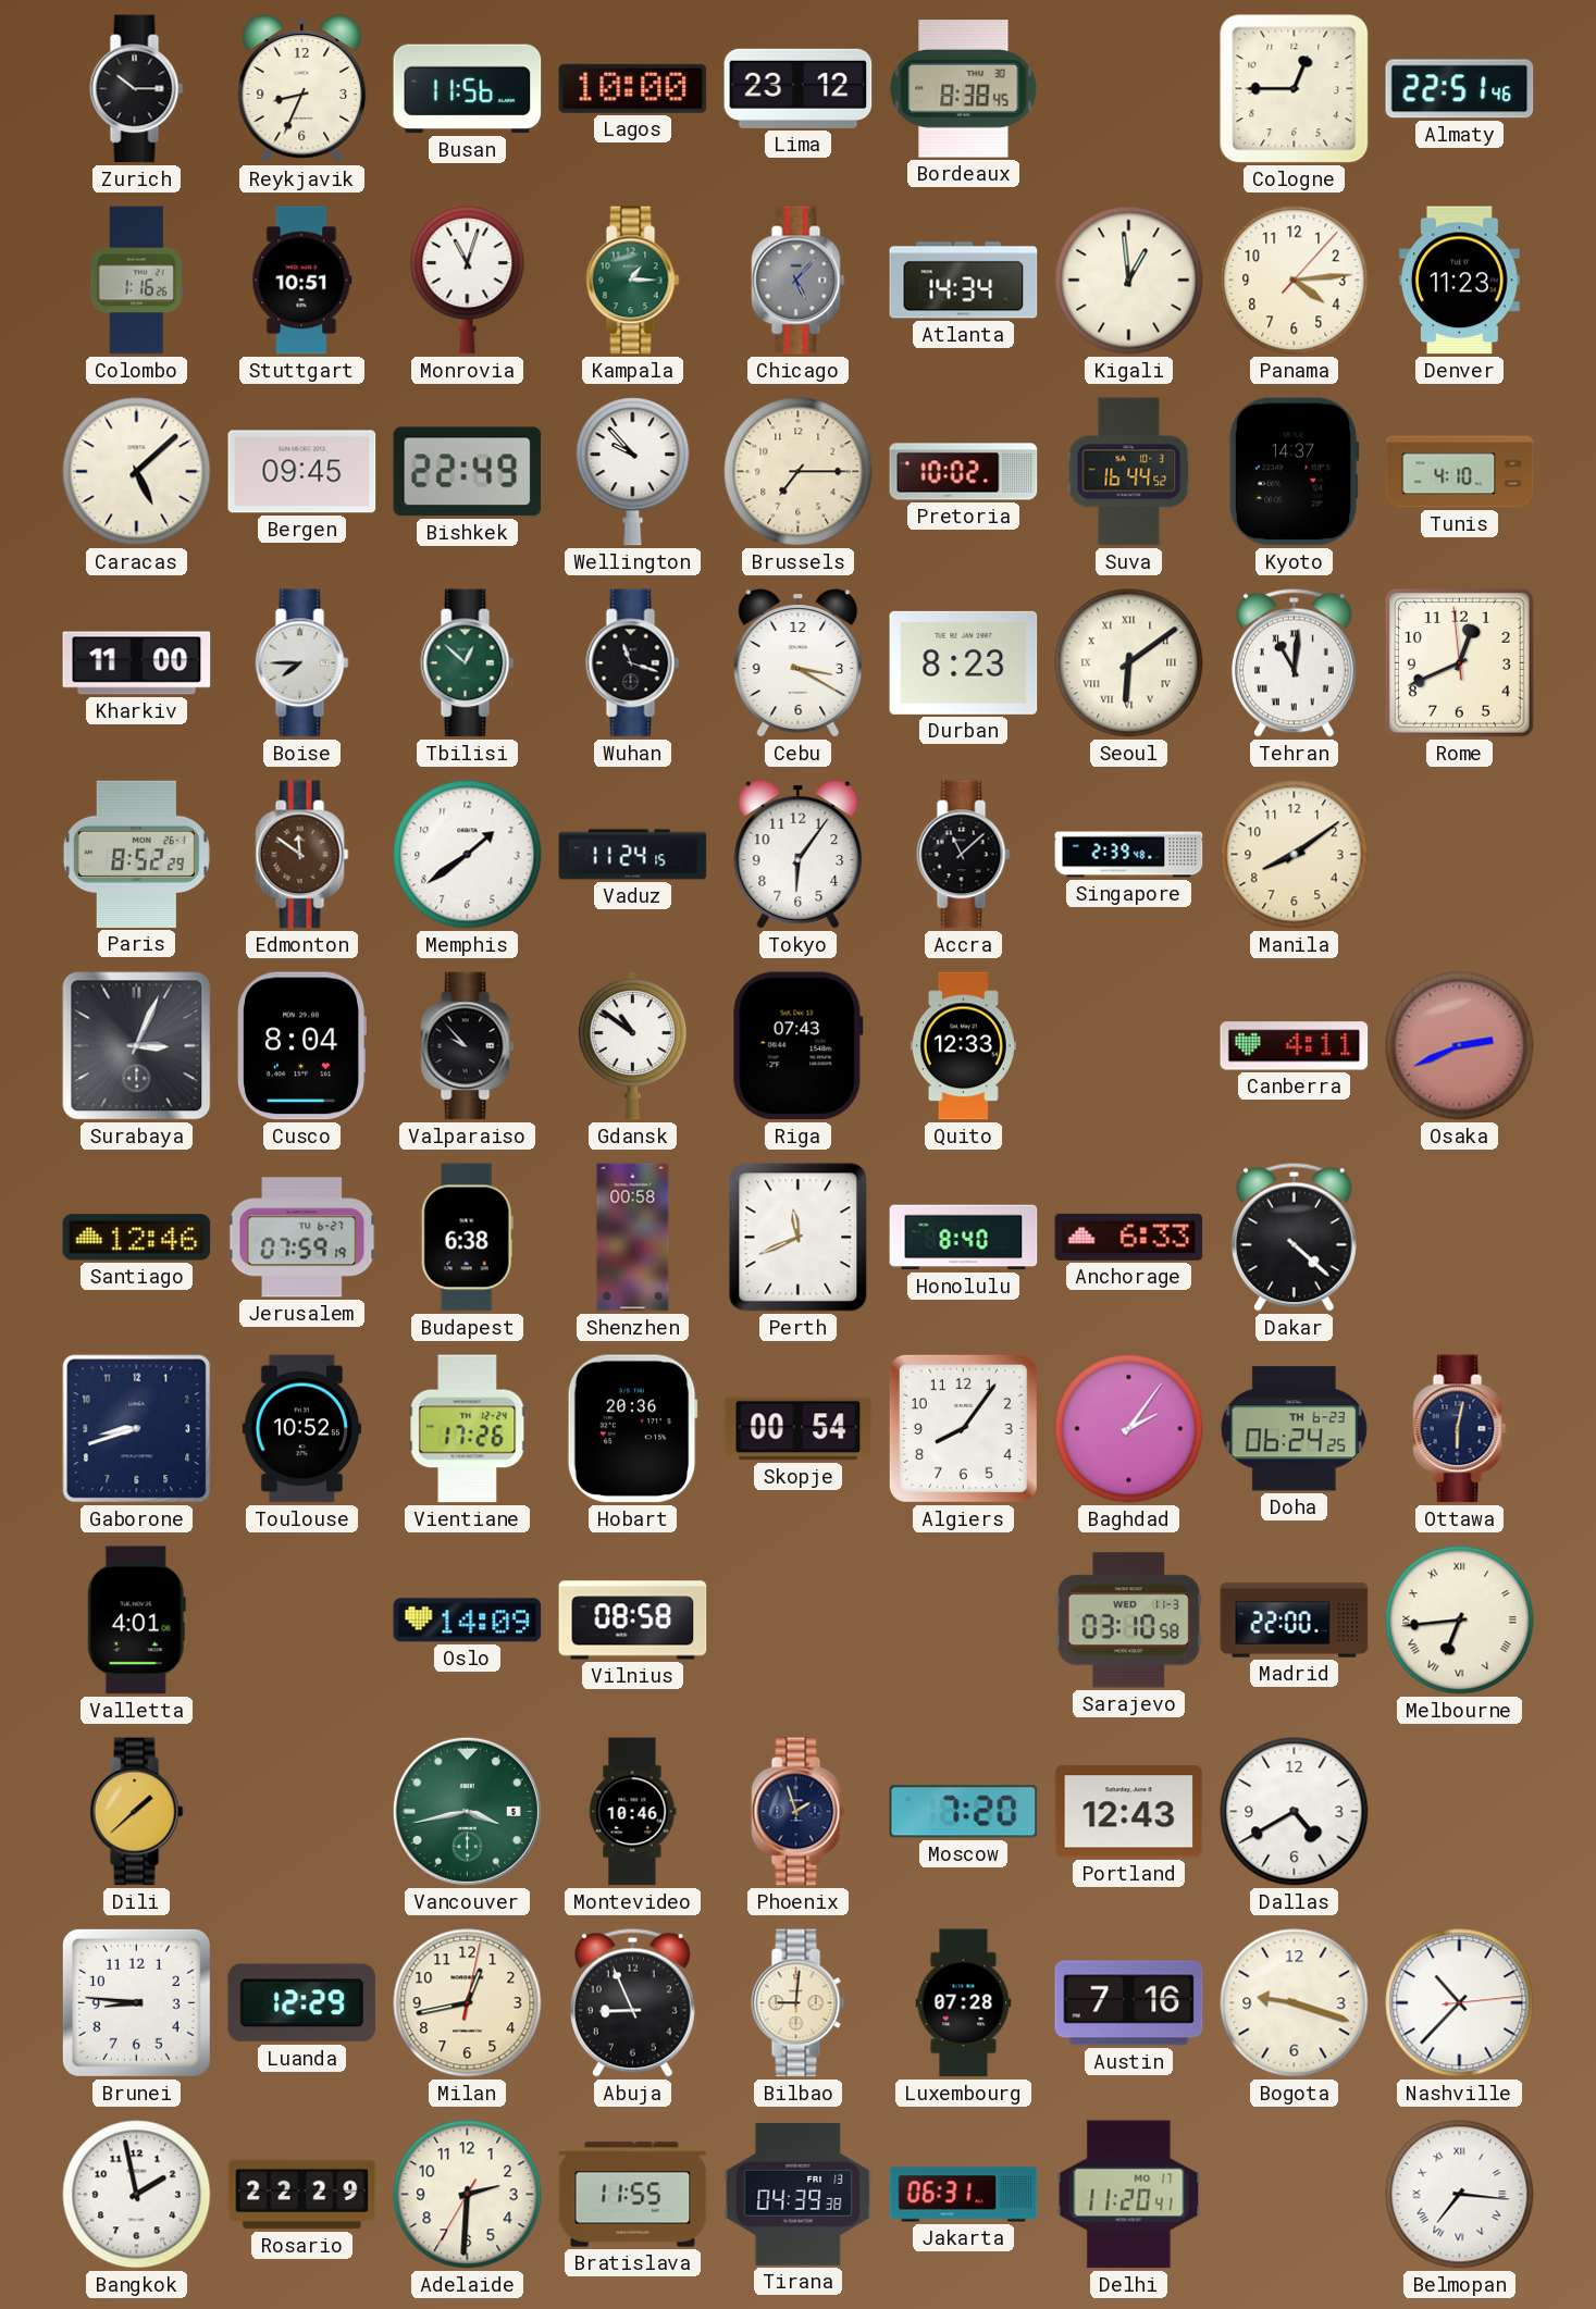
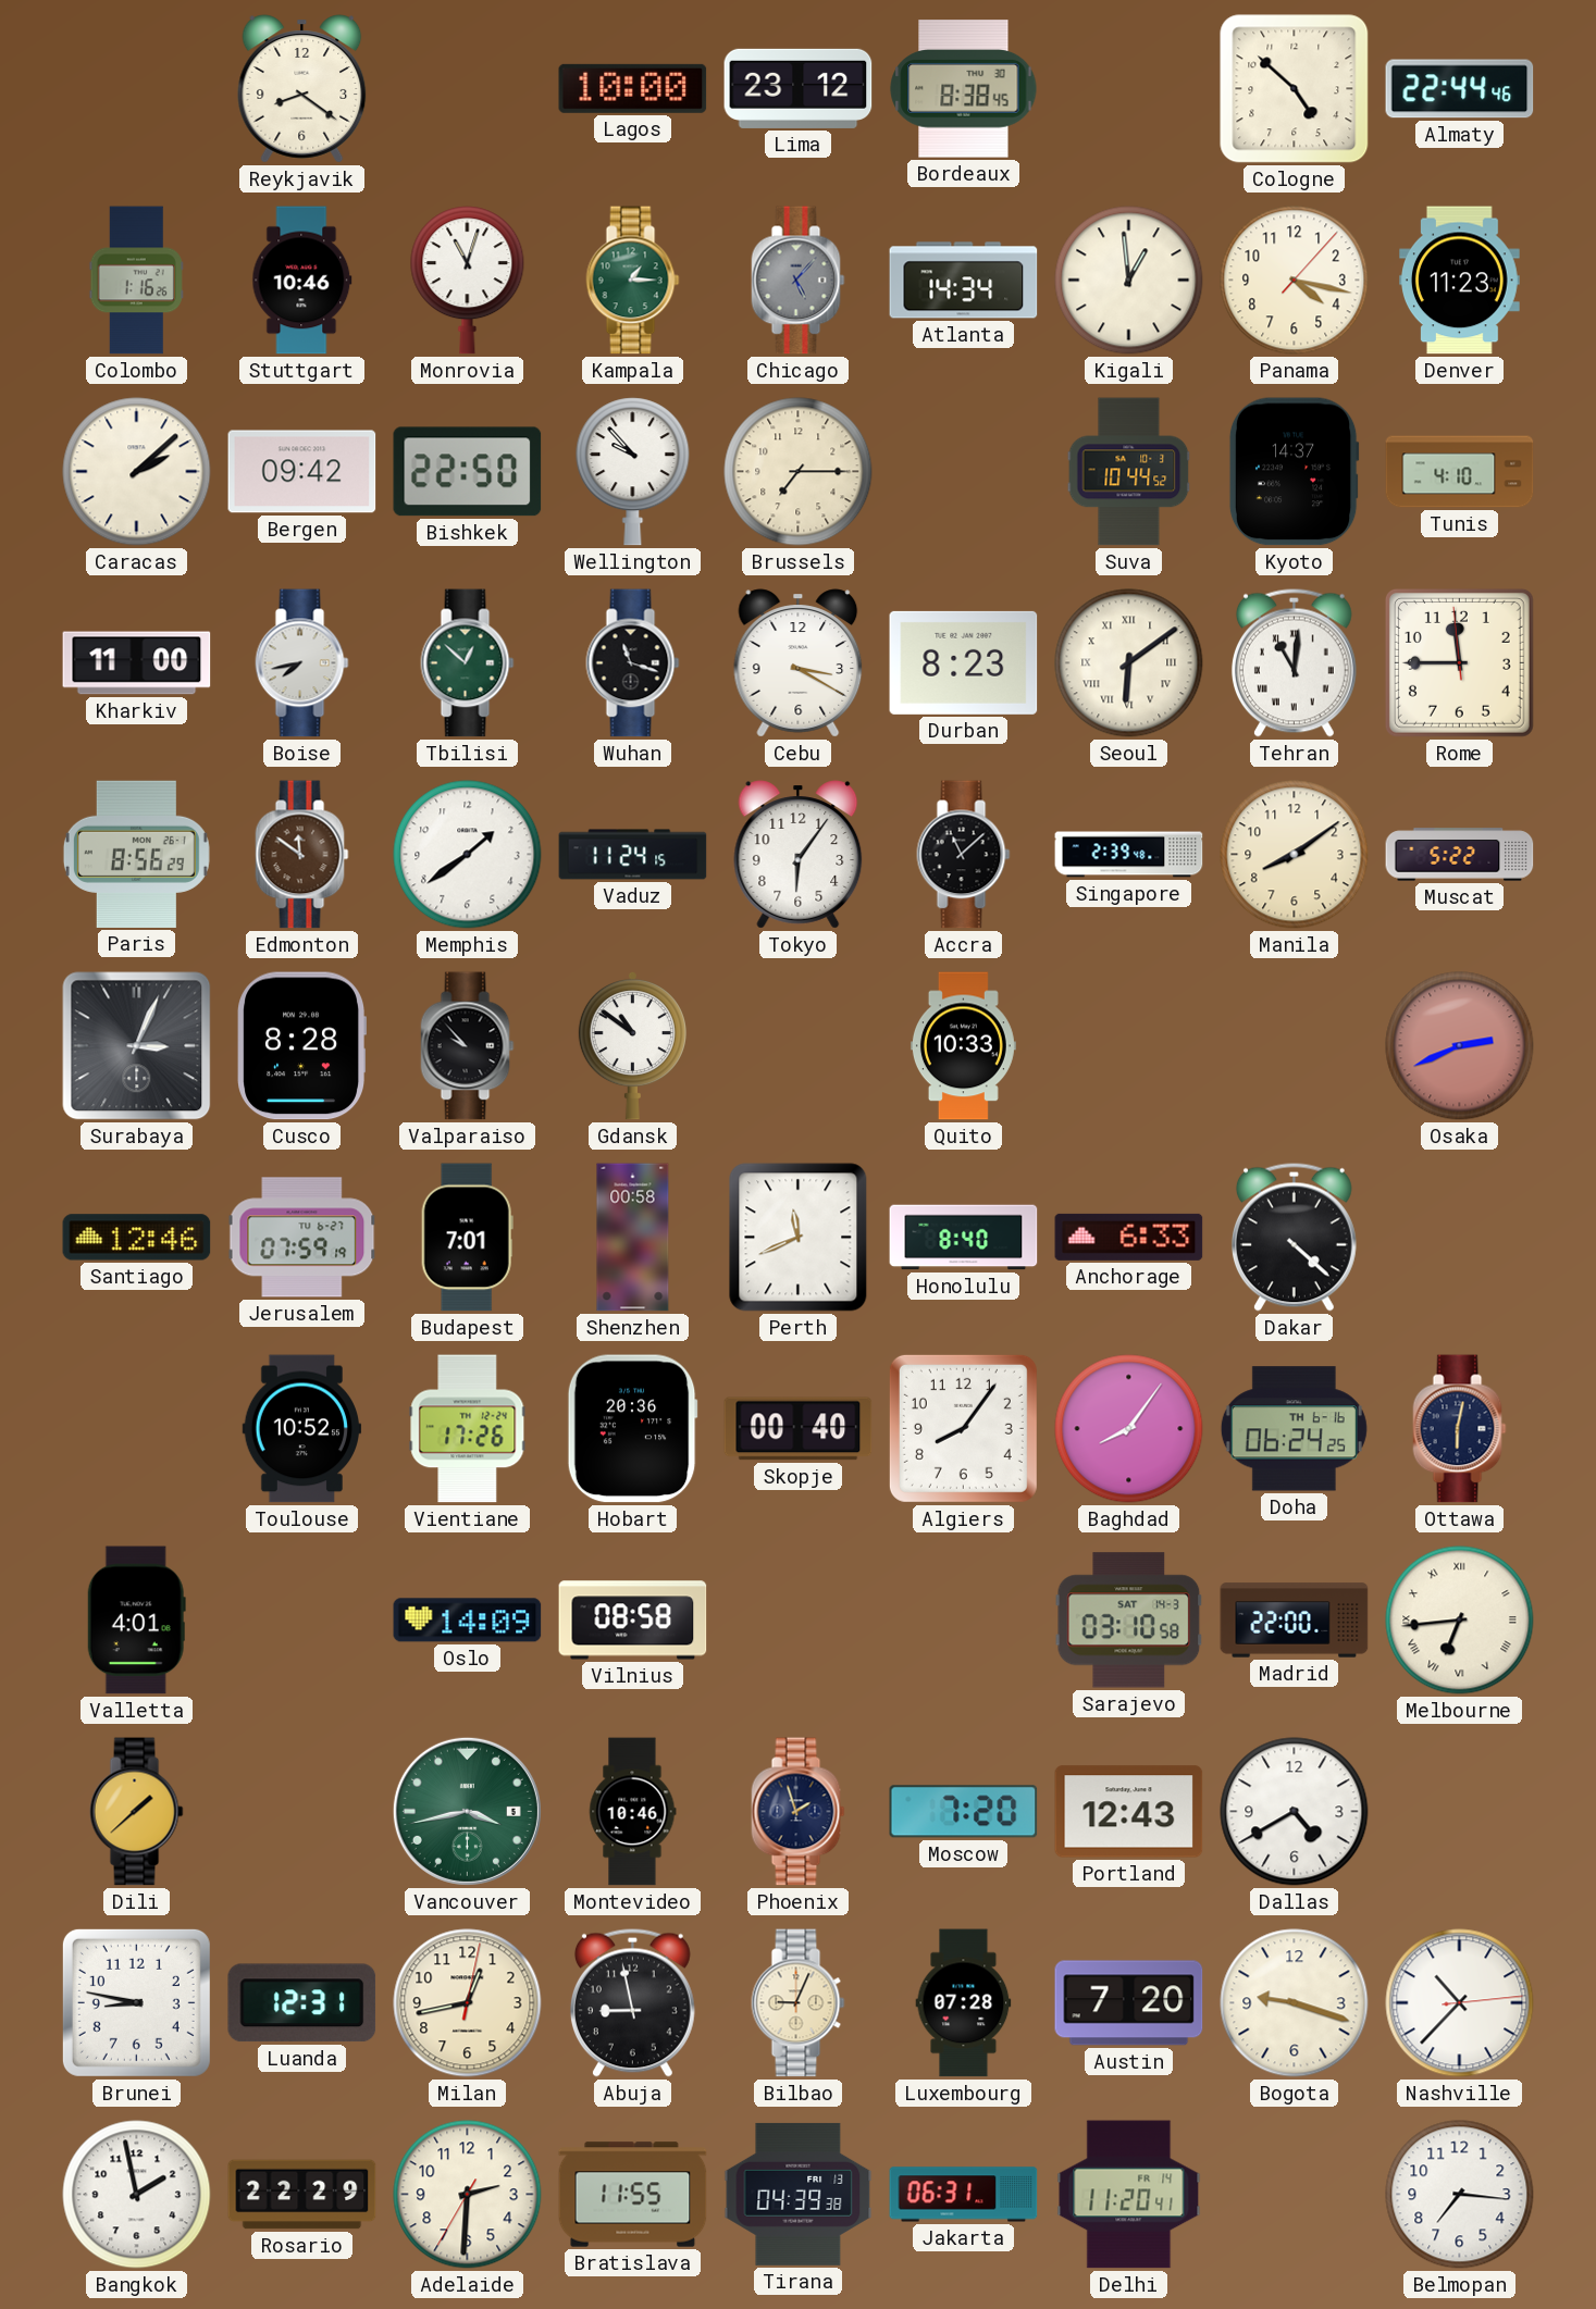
Zurich: 10:15 -> none
Reykjavik: 8:34 -> 8:21
Busan: 11:56 -> none
Cologne: 12:45 -> 4:52
Almaty: 22:51 -> 22:44
Stuttgart: 10:51 -> 10:46
Panama: 4:14 -> 4:17
Caracas: 5:08 -> 2:08
Bergen: 09:45 -> 09:42
Bishkek: 22:49 -> 22:50
Pretoria: 10:02 -> none
Suva: 16:44 -> 10:44
Boise: 7:45 -> 7:43
Rome: 12:40 -> 11:44
Paris: 8:52 -> 8:56
Muscat: none -> 5:22
Cusco: 8:04 -> 8:28
Riga: 07:43 -> none
Quito: 12:33 -> 10:33
Canberra: 4:11 -> none
Budapest: 6:38 -> 7:01
Gaborone: 8:42 -> none
Skopje: 00:54 -> 00:40
Baghdad: 2:06 -> 8:06
Doha date: TH 6-23 -> TH 6-16
Sarajevo date: WED 11-3 -> SAT 14-3
Brunei: 8:46 -> 8:47
Luanda: 12:29 -> 12:31
Abuja: 8:56 -> 8:58
Bilbao: 9:01 -> 9:04
Austin: 7:16 -> 7:20
Delhi date: MO 17 -> FR 14
Belmopan numerals: Roman -> Arabic
